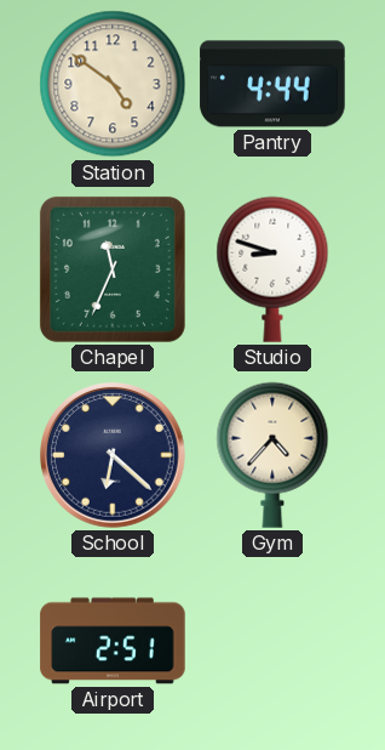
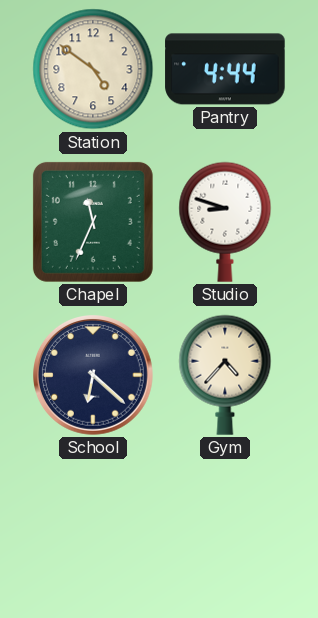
Airport: 2:51 -> none
